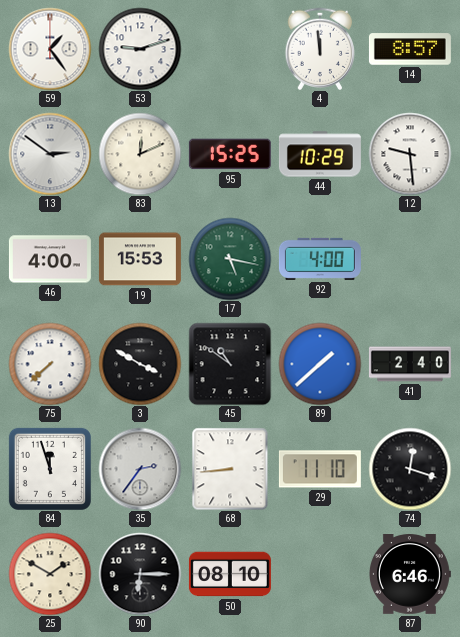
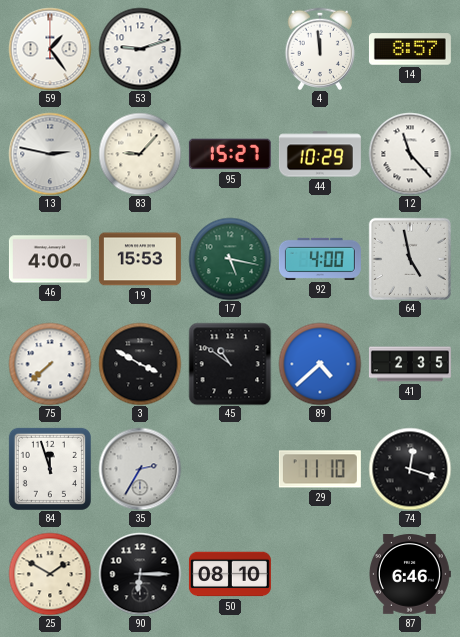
13: 2:51 -> 2:47
83: 12:11 -> 9:07
95: 15:25 -> 15:27
12: 9:29 -> 11:23
64: none -> 4:58
89: 1:38 -> 4:38
41: 2:40 -> 2:35
35: 2:36 -> 2:35
68: 8:44 -> none
